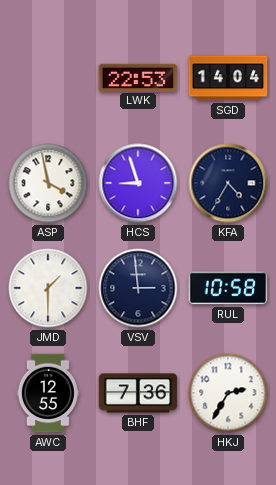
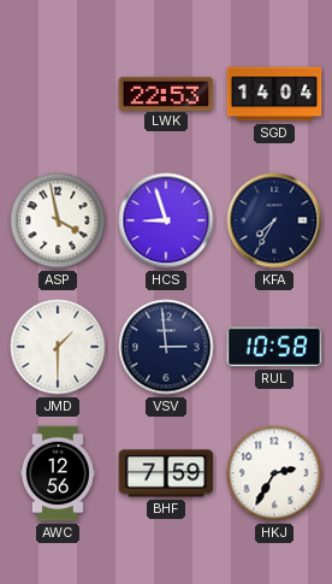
KFA: 4:35 -> 7:35
AWC: 12:55 -> 12:56
BHF: 7:36 -> 7:59
